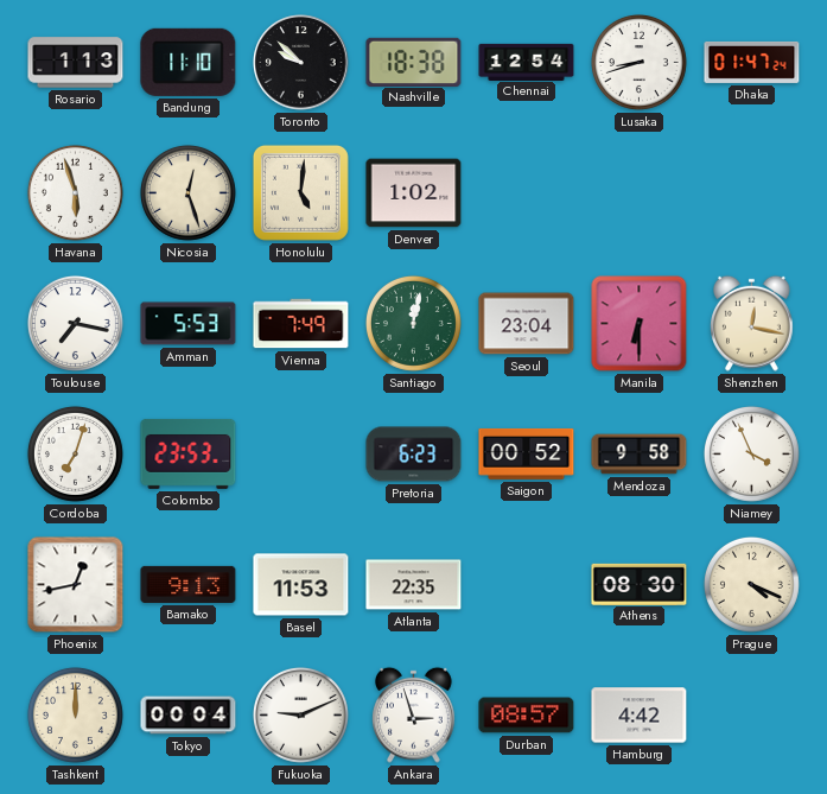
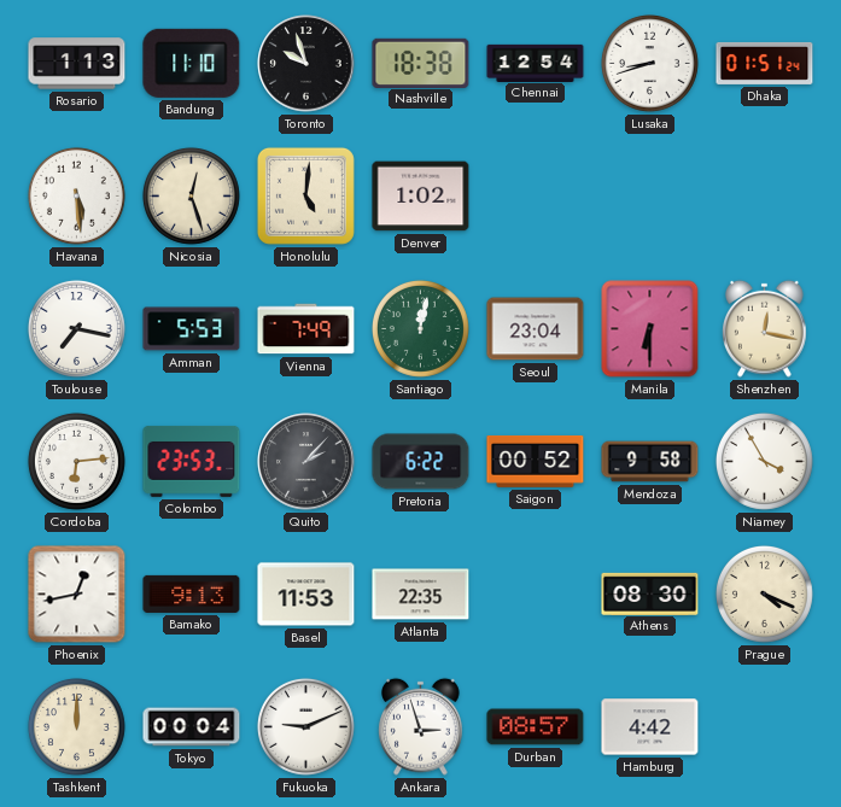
Toronto: 9:52 -> 9:57
Dhaka: 01:47 -> 01:51
Havana: 5:57 -> 5:29
Cordoba: 7:03 -> 6:14
Quito: none -> 2:07
Pretoria: 6:23 -> 6:22
Niamey: 3:56 -> 3:55
